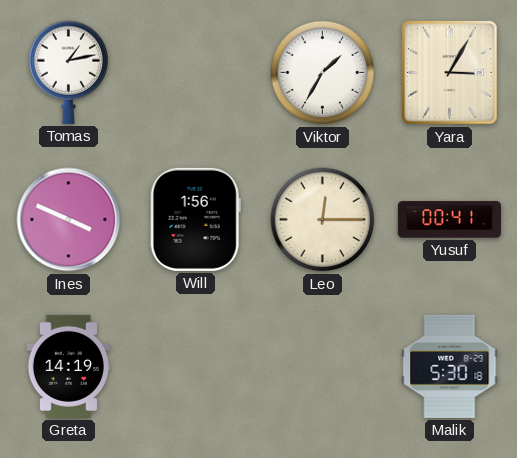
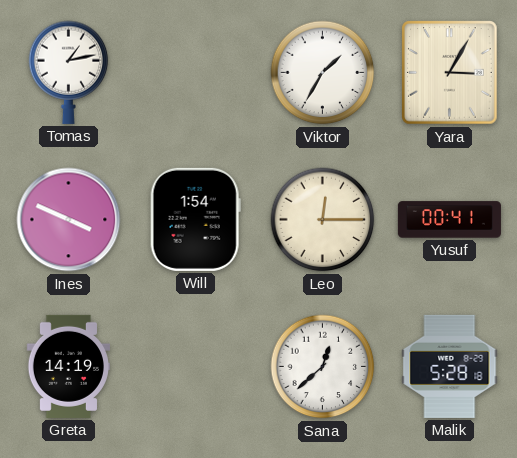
Will: 1:56 -> 1:54
Sana: none -> 12:38
Malik: 5:30 -> 5:28
